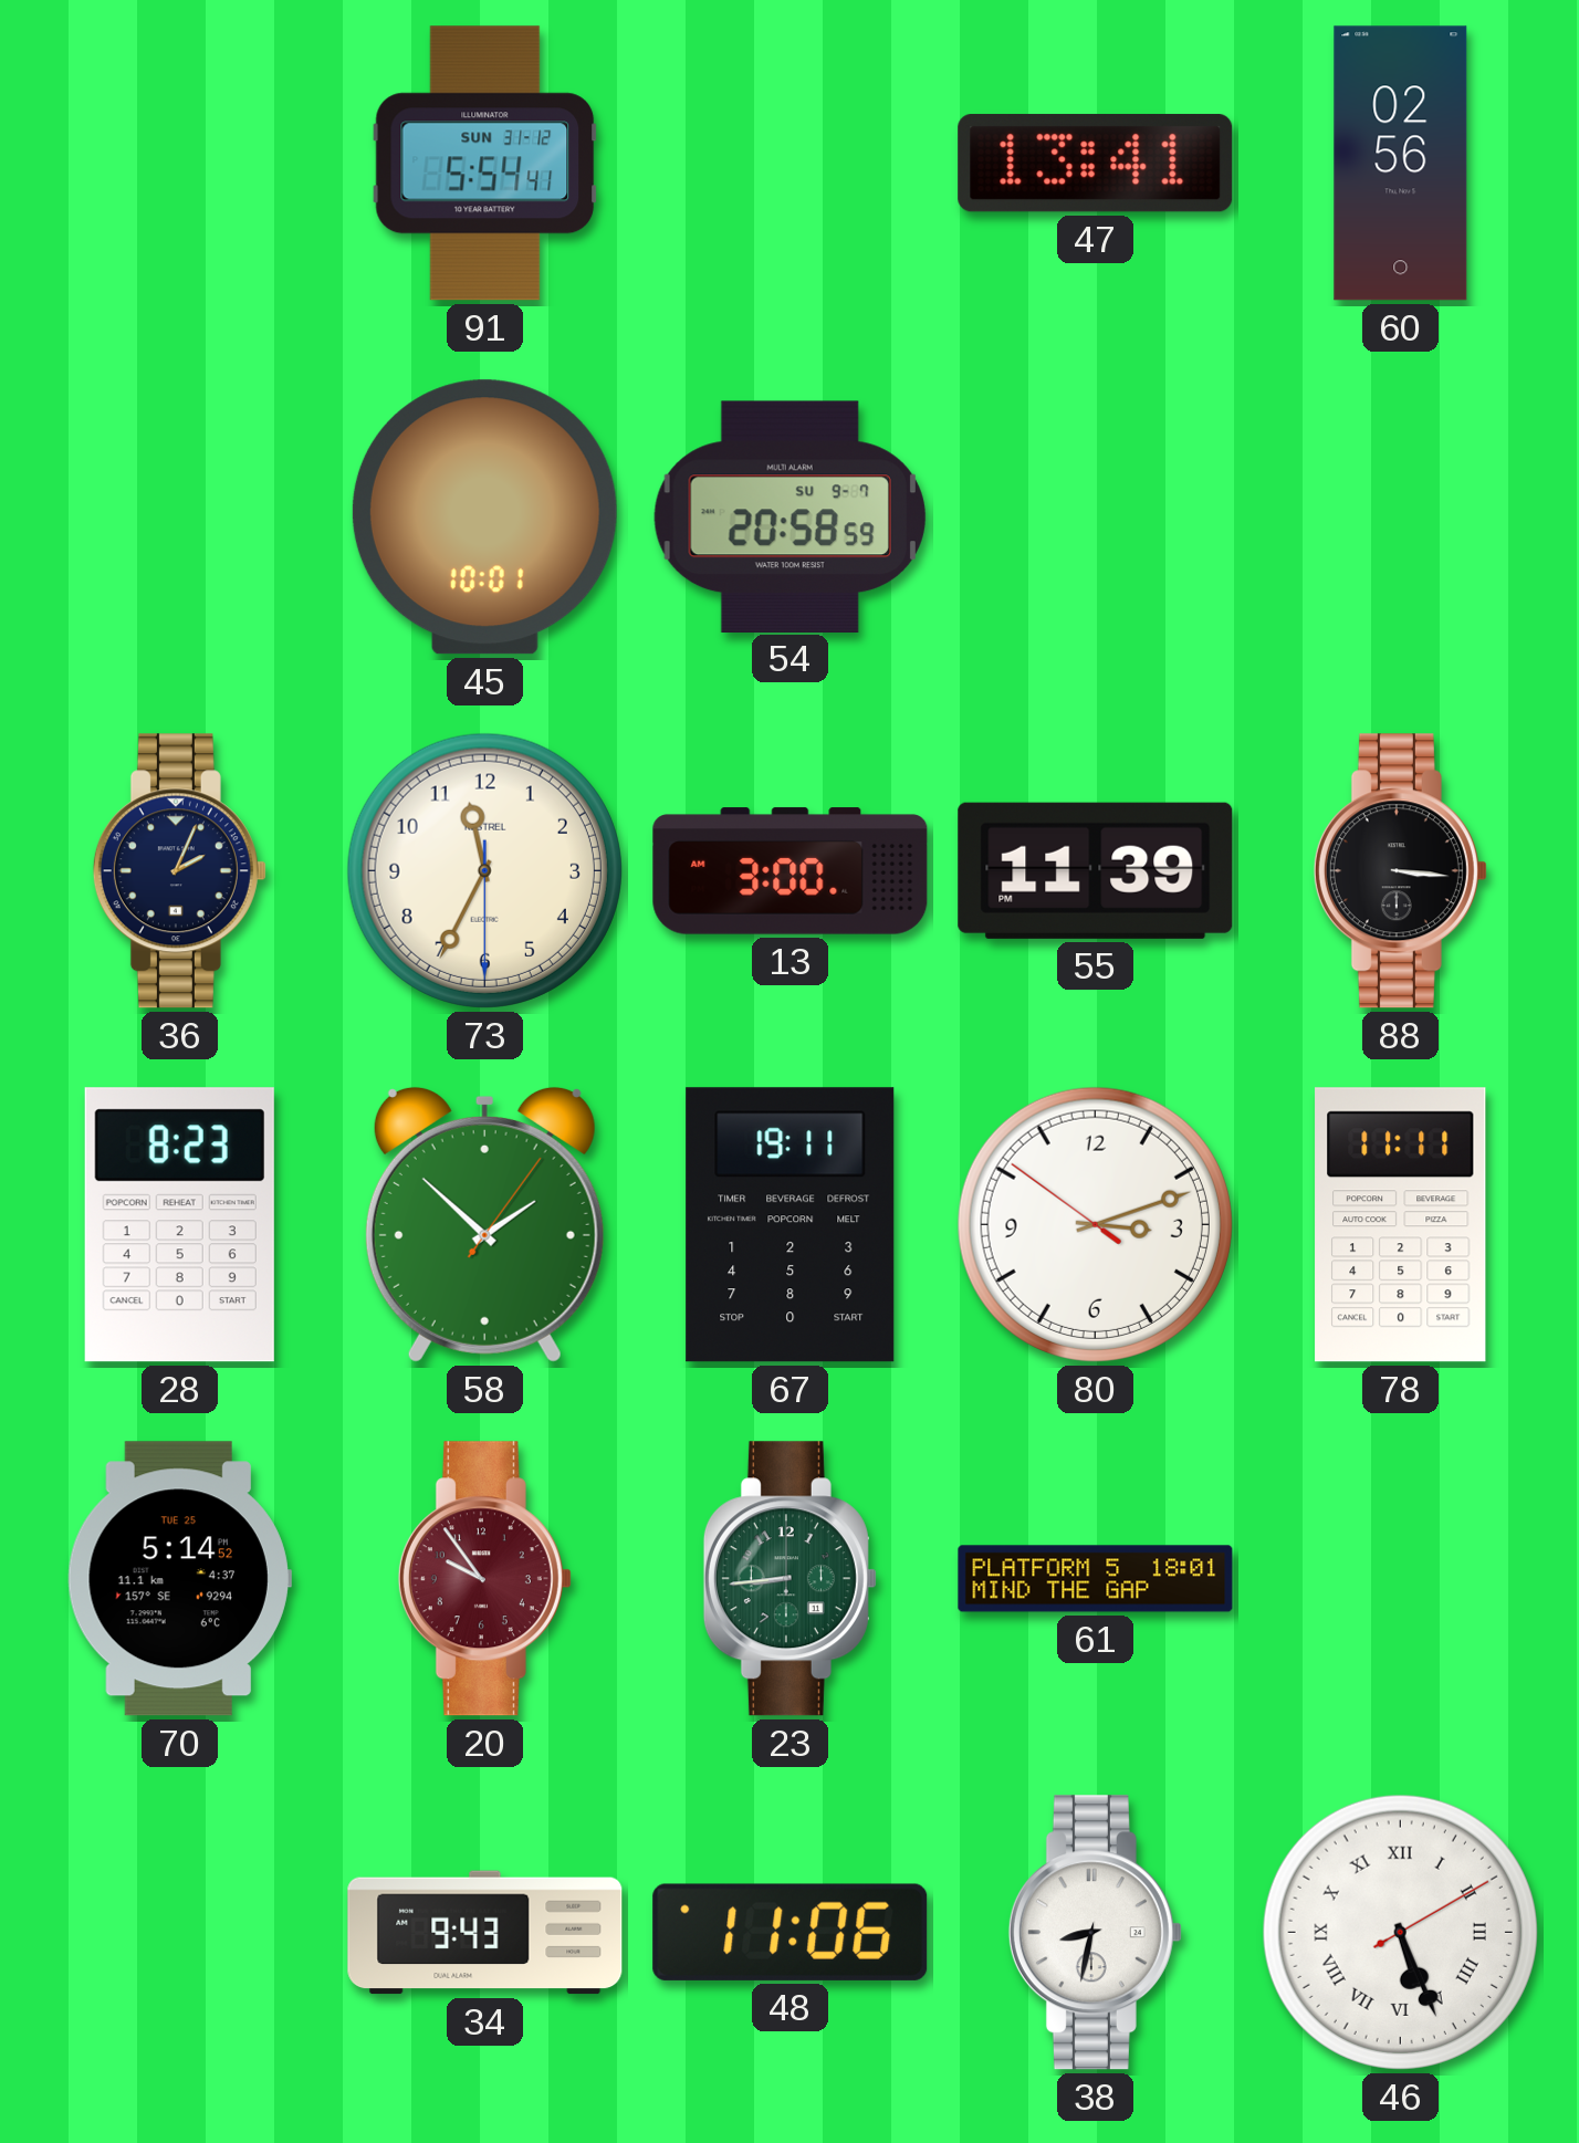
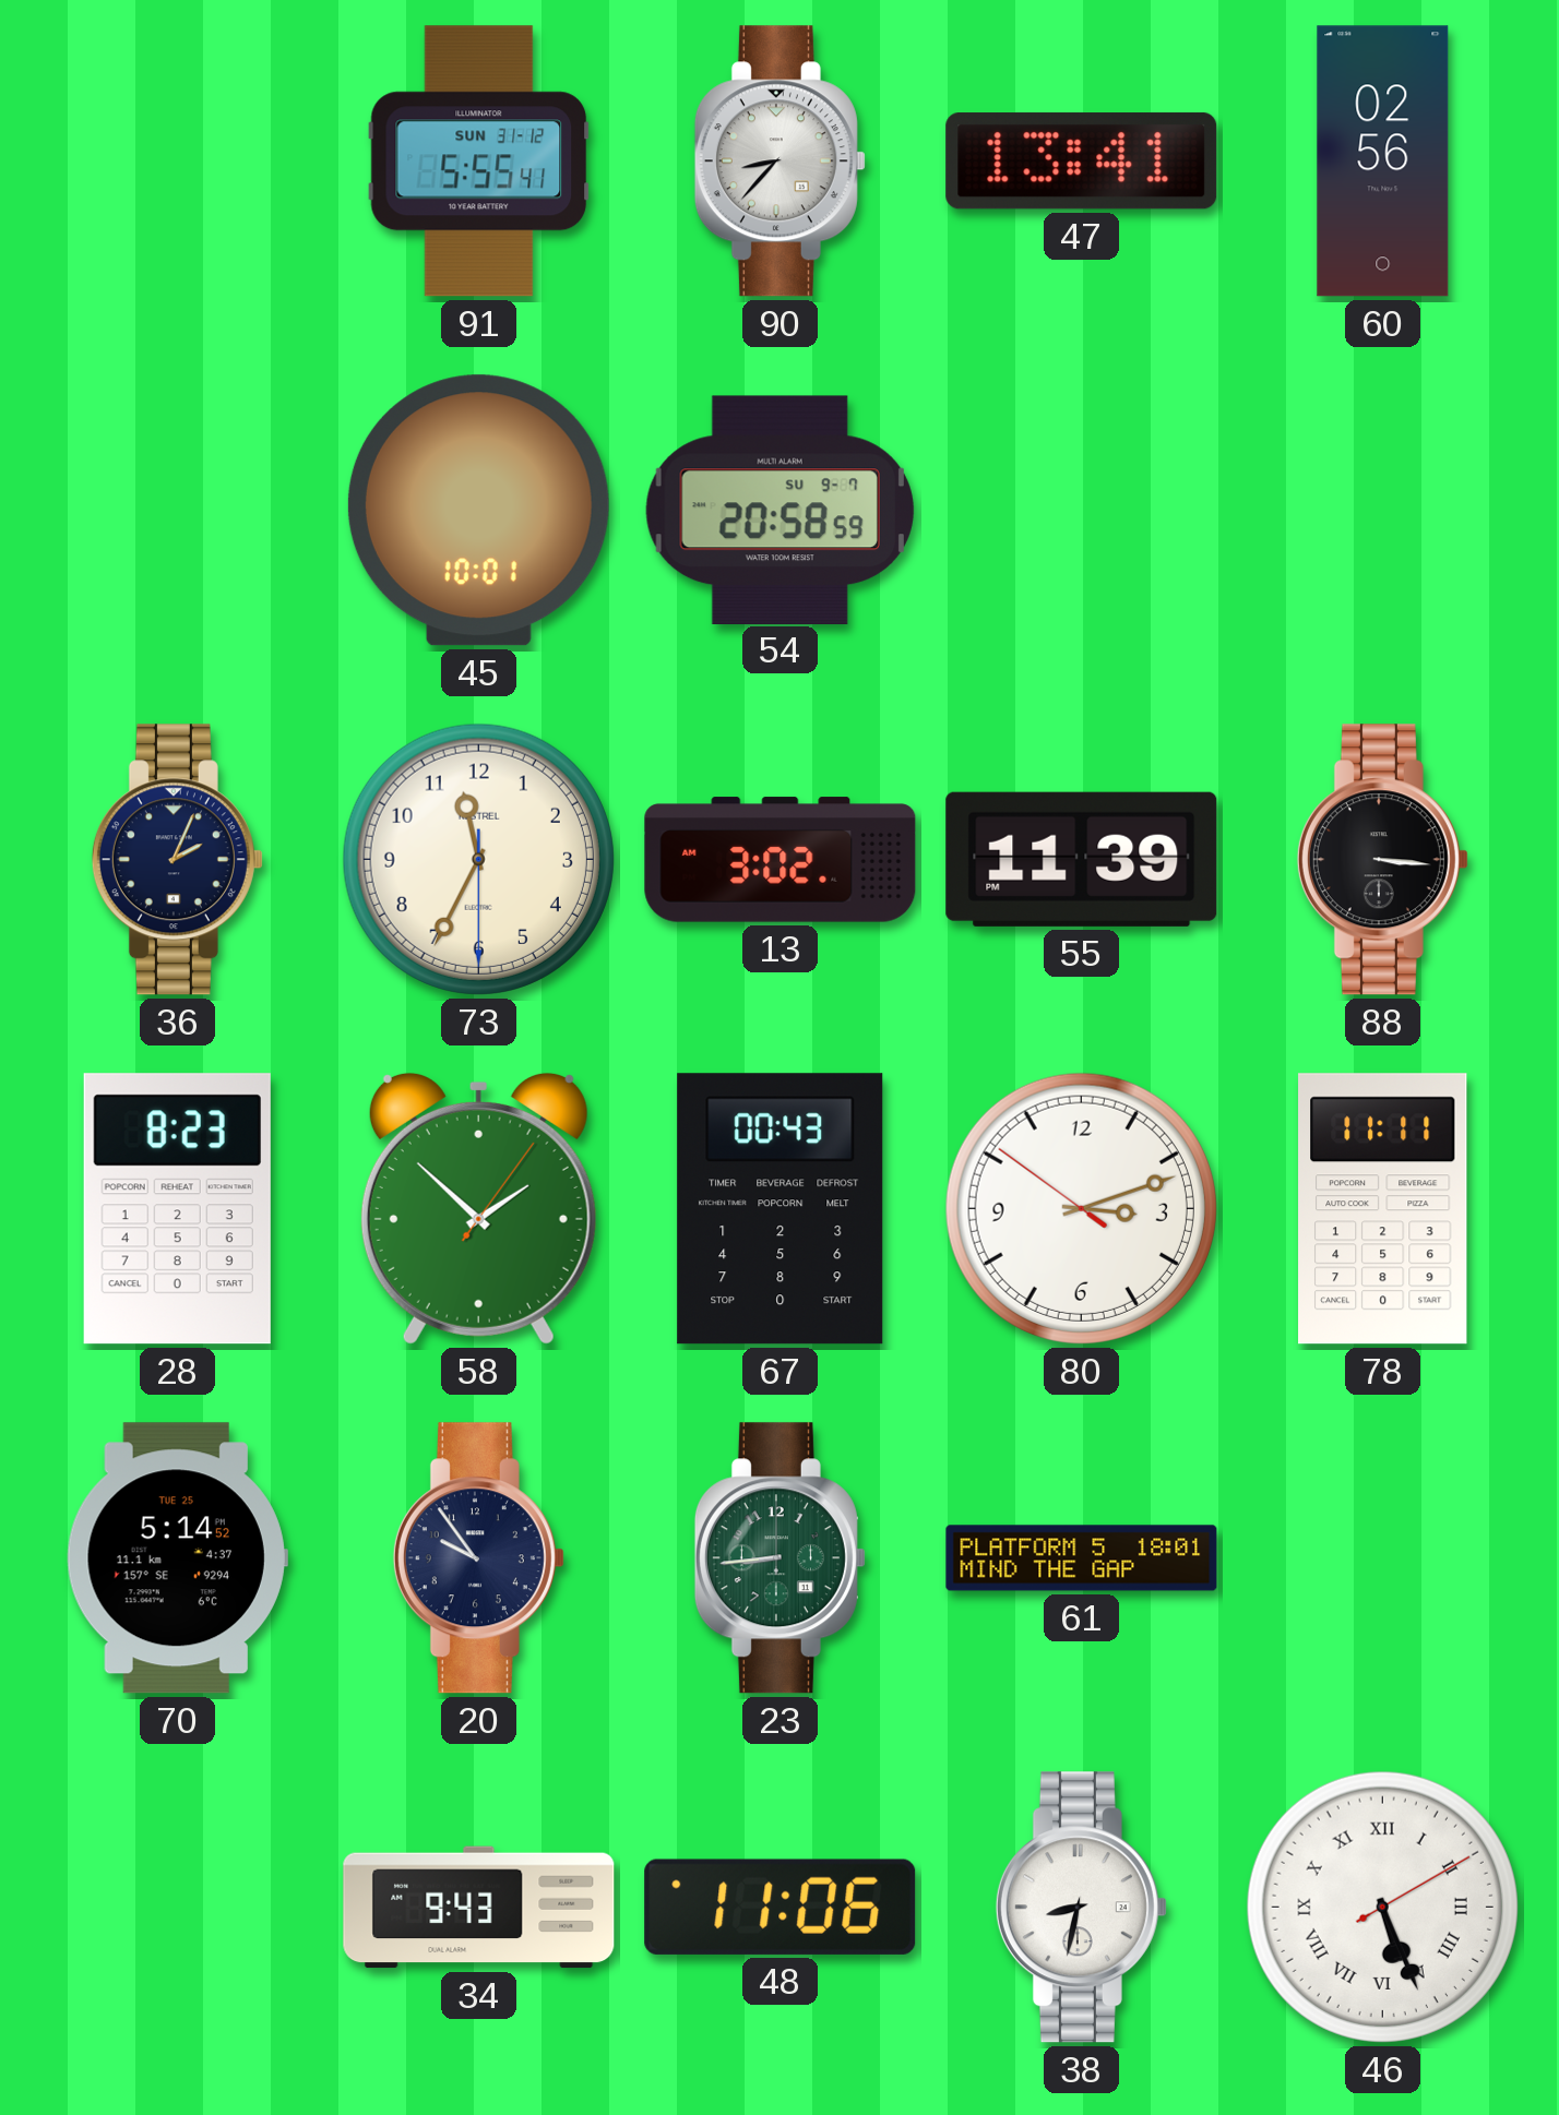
91: 5:54 -> 5:55
90: none -> 8:37
13: 3:00 -> 3:02
67: 19:11 -> 00:43
20 dial: burgundy -> navy
